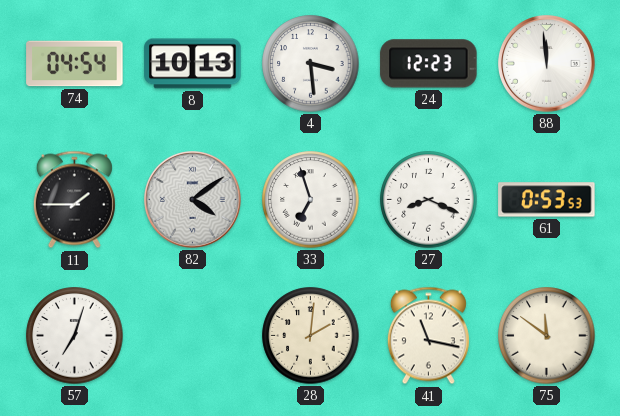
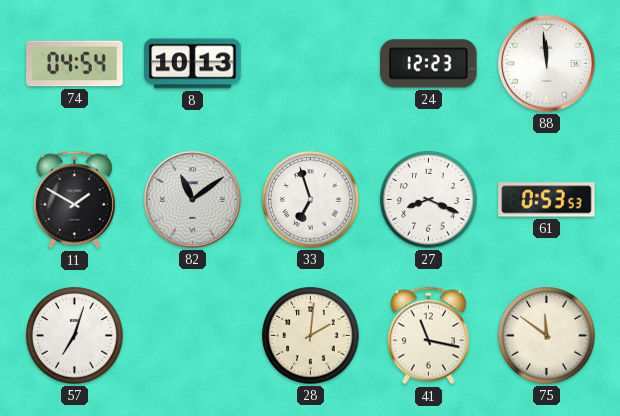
4: 3:29 -> none
11: 1:45 -> 1:50
82: 4:09 -> 11:09
